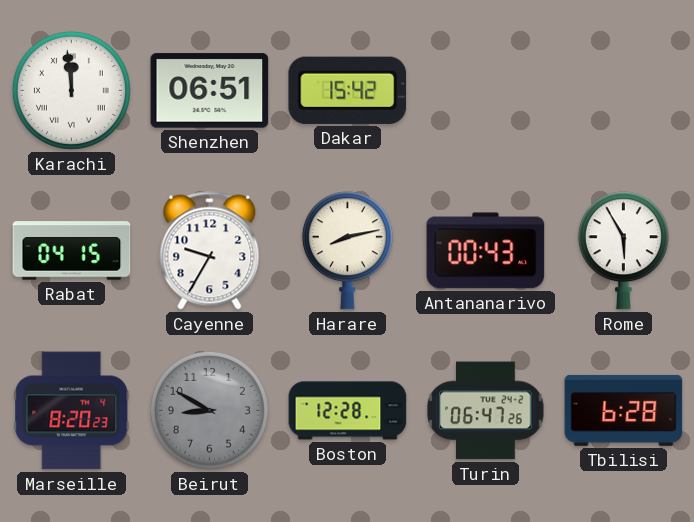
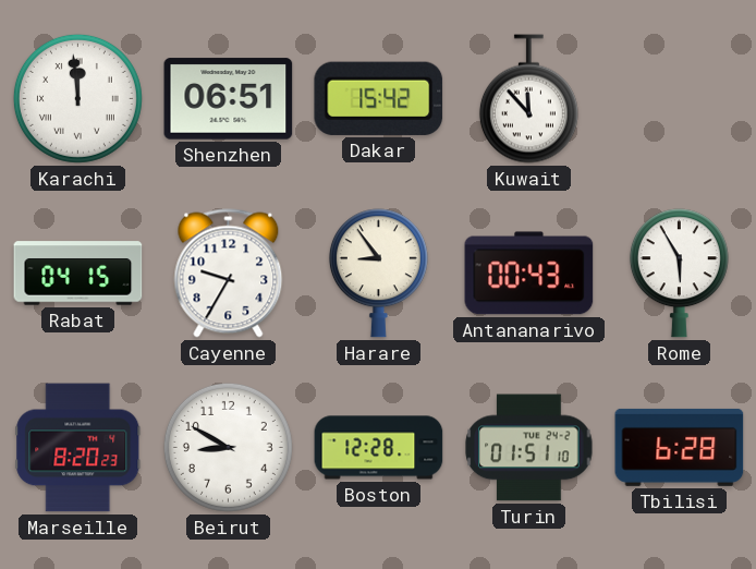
Kuwait: none -> 11:53
Harare: 8:13 -> 8:54
Beirut dial: grey -> white
Turin: 06:47 -> 01:51
